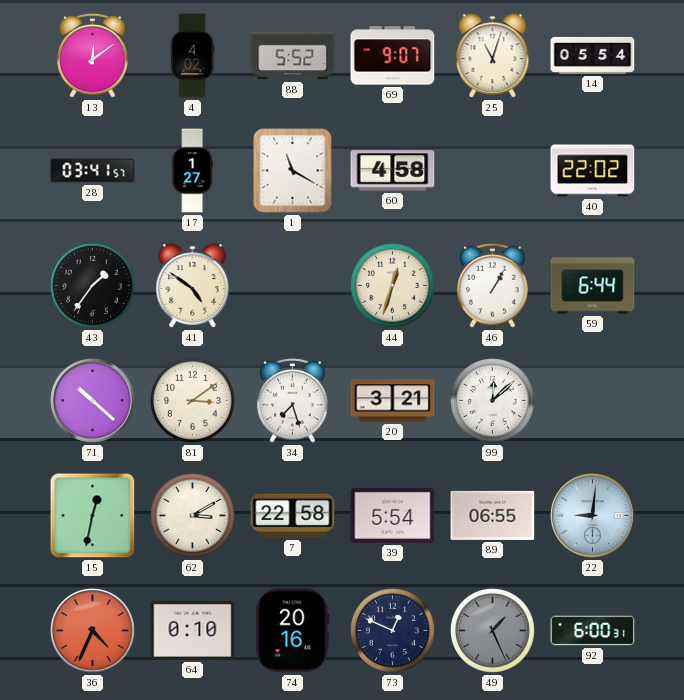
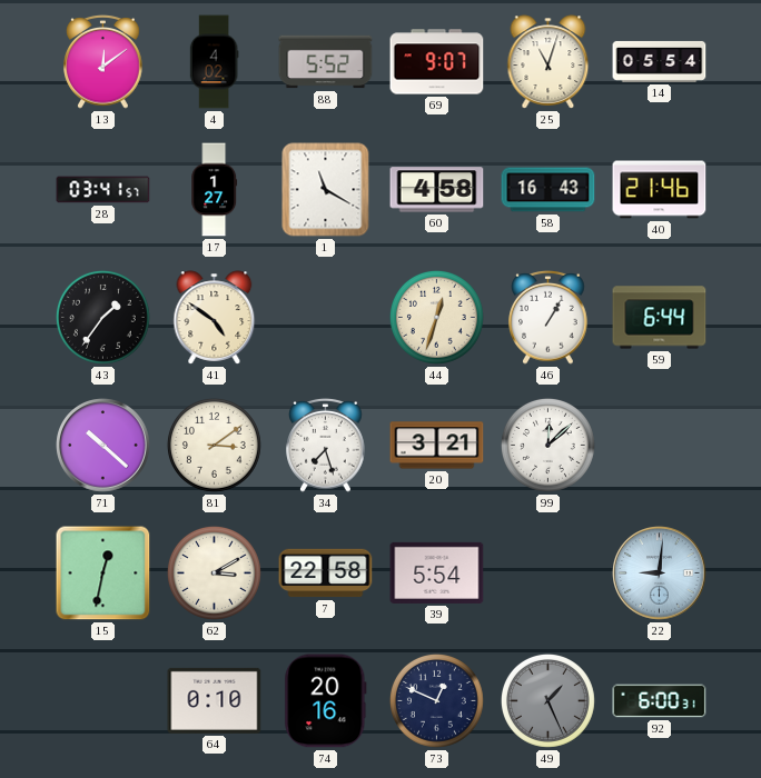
58: none -> 16:43
40: 22:02 -> 21:46
89: 06:55 -> none
36: 4:34 -> none
